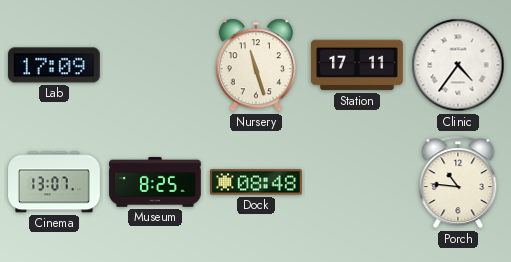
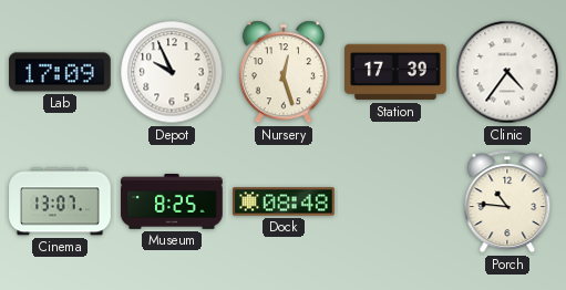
Depot: none -> 9:56
Nursery: 11:27 -> 12:27
Station: 17:11 -> 17:39
